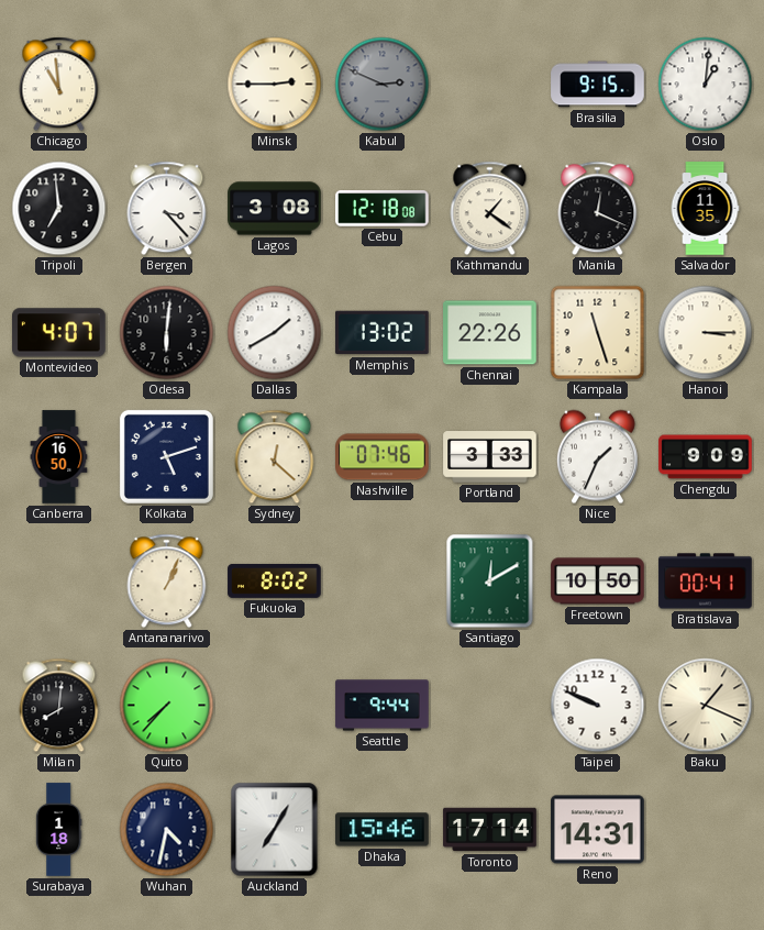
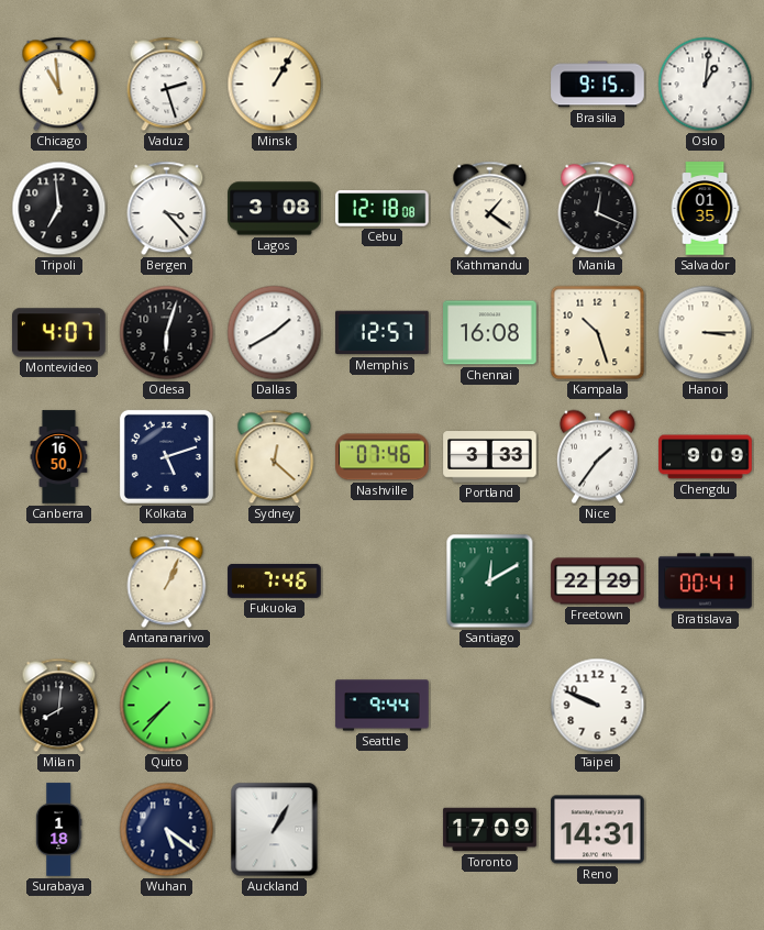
Vaduz: none -> 2:27
Minsk: 2:45 -> 1:05
Kabul: 2:49 -> none
Salvador: 11:35 -> 01:35
Odesa: 6:01 -> 6:03
Memphis: 13:02 -> 12:57
Chennai: 22:26 -> 16:08
Kampala: 11:27 -> 10:27
Nice: 1:34 -> 1:36
Fukuoka: 8:02 -> 7:46
Freetown: 10:50 -> 22:29
Baku: 1:19 -> none
Wuhan: 4:32 -> 5:21
Auckland: 7:05 -> 1:05
Dhaka: 15:46 -> none
Toronto: 17:14 -> 17:09
